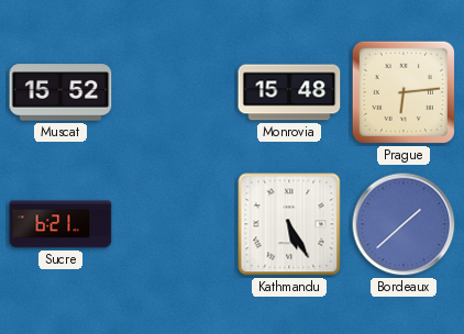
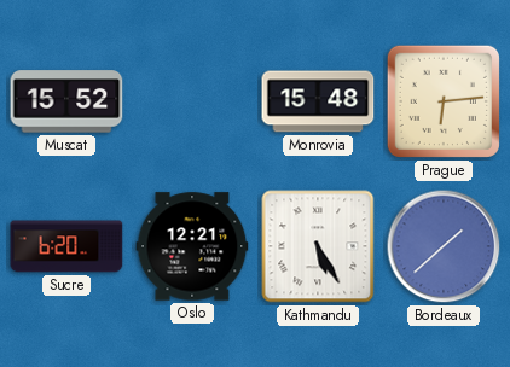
Sucre: 6:21 -> 6:20
Oslo: none -> 12:21
